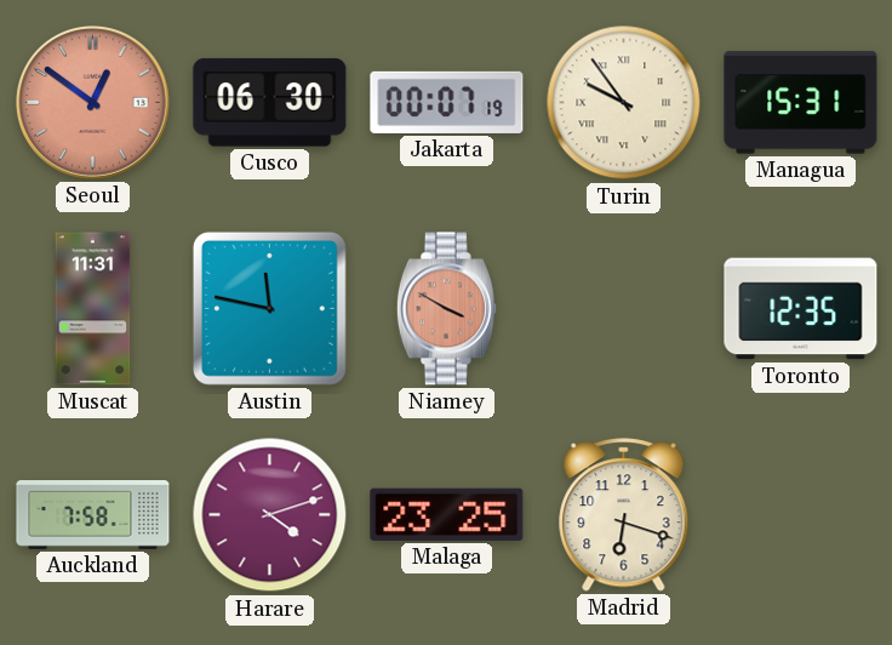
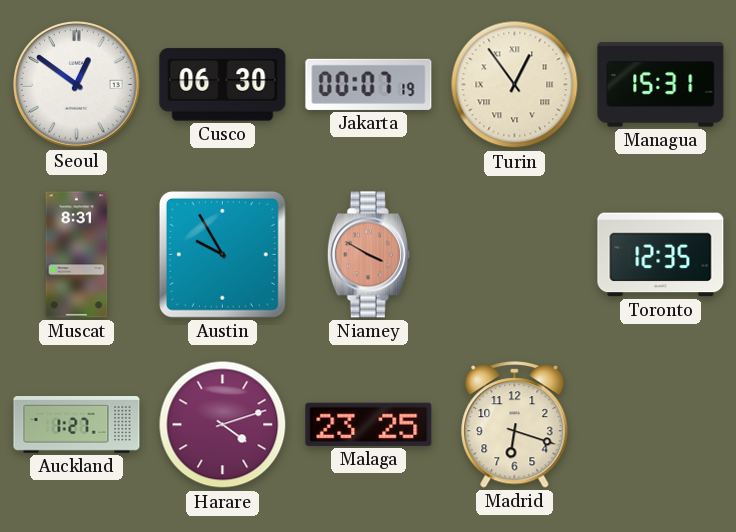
Seoul dial: salmon -> white
Turin: 9:54 -> 12:54
Muscat: 11:31 -> 8:31
Austin: 11:47 -> 9:55
Auckland: 7:58 -> 1:27
